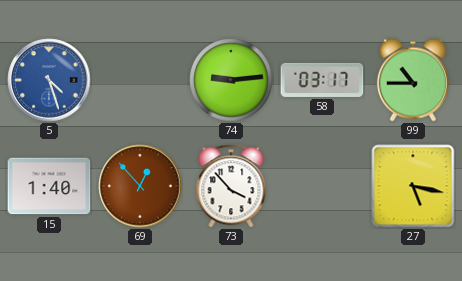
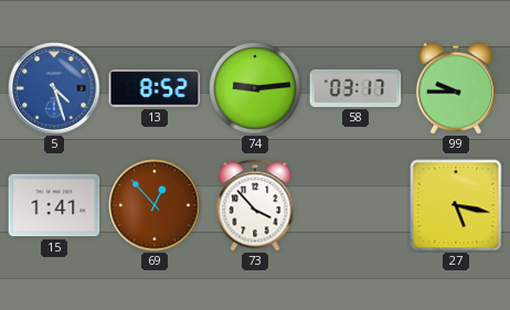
13: none -> 8:52
99: 10:45 -> 9:45
15: 1:40 -> 1:41
